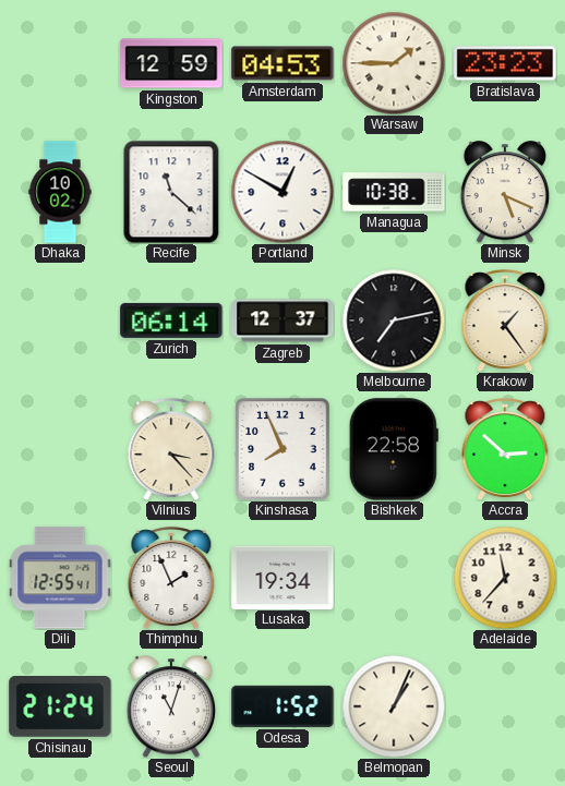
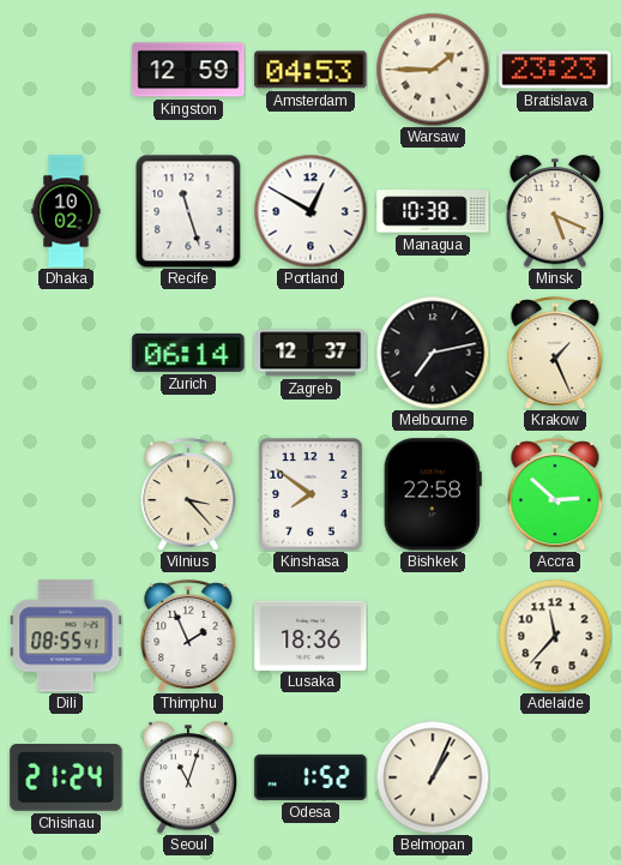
Recife: 11:22 -> 11:27
Krakow: 1:24 -> 1:26
Kinshasa: 7:56 -> 7:51
Dili: 12:55 -> 08:55
Lusaka: 19:34 -> 18:36
